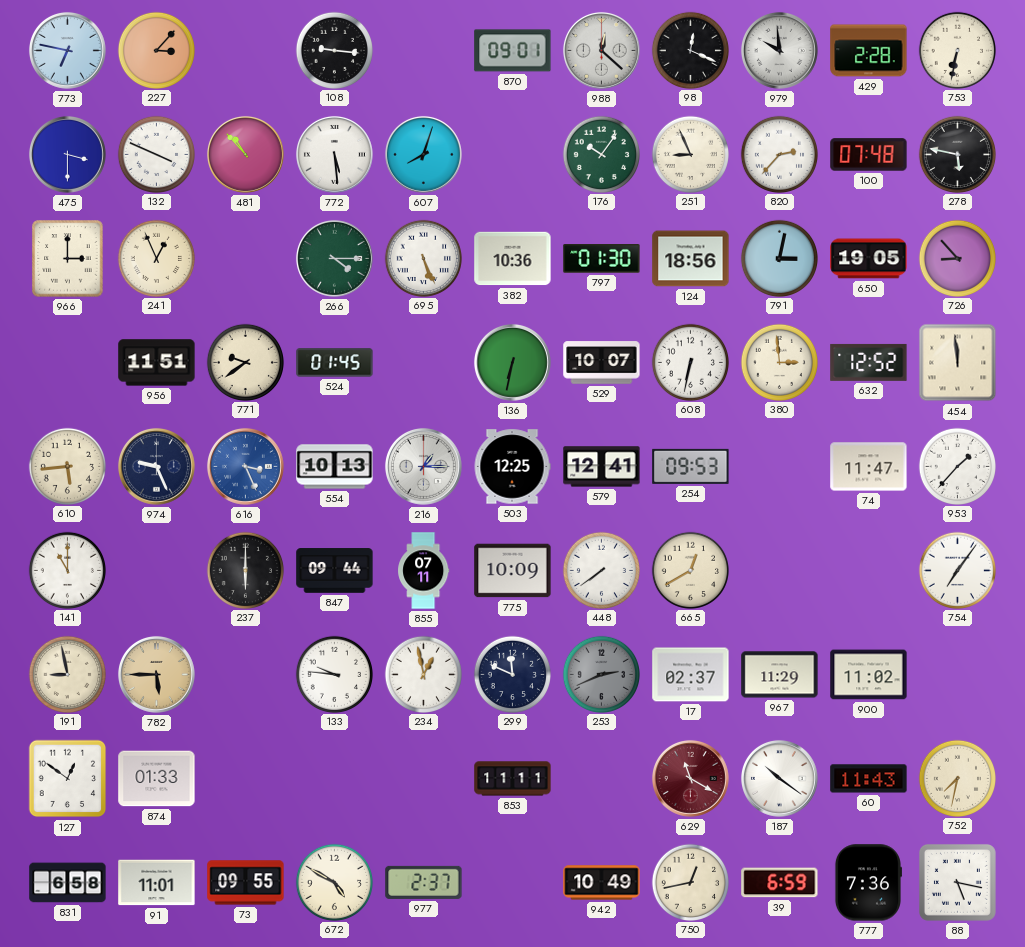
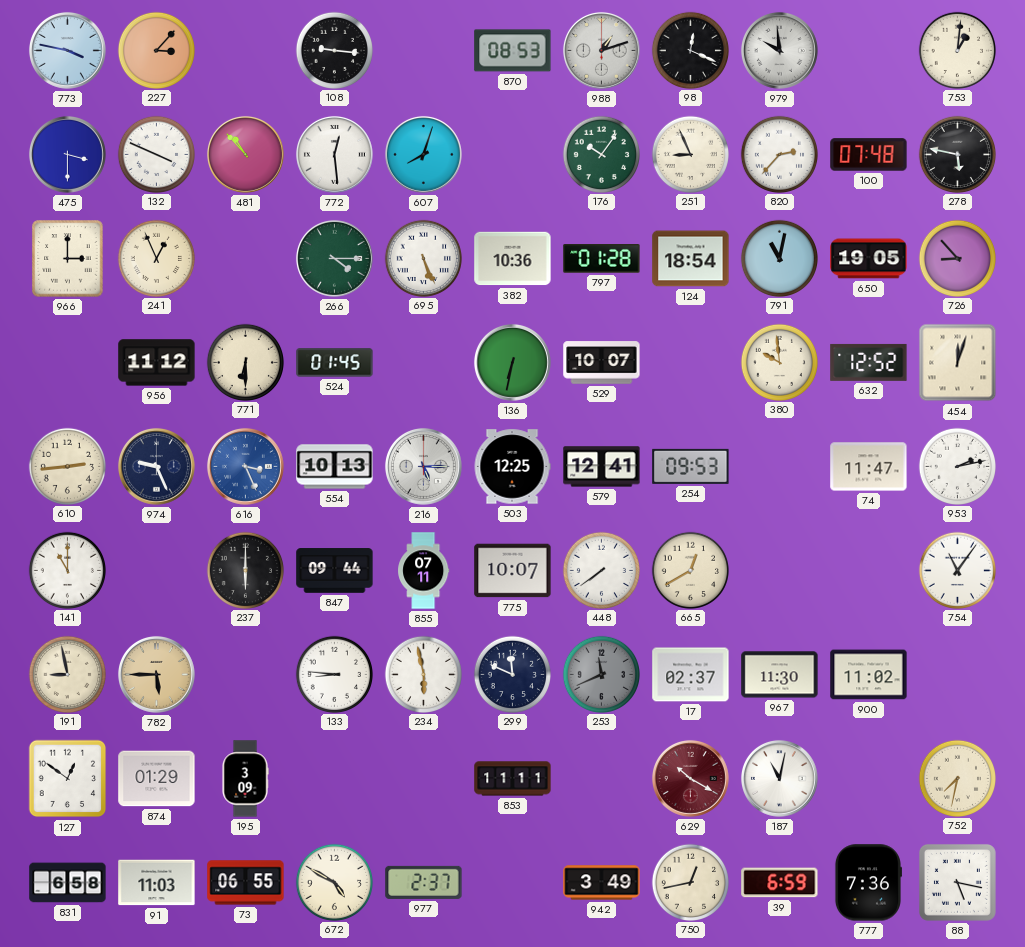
773: 6:47 -> 3:47
870: 09:01 -> 08:53
988: 12:22 -> 1:12
429: 2:28 -> none
753: 6:32 -> 1:01
772: 5:29 -> 12:29
797: 01:30 -> 01:28
124: 18:56 -> 18:54
791: 3:02 -> 11:02
956: 11:51 -> 11:12
771: 9:39 -> 6:30
608: 6:32 -> none
380: 2:59 -> 9:59
454: 11:59 -> 12:03
610: 5:44 -> 2:44
216: 1:15 -> 5:15
953: 1:37 -> 2:13
775: 10:09 -> 10:07
754: 7:06 -> 11:06
133: 9:46 -> 8:46
234: 12:58 -> 5:58
253: 2:41 -> 11:41
967: 11:29 -> 11:30
874: 01:33 -> 01:29
195: none -> 3:09
629: 11:20 -> 10:20
187: 10:21 -> 11:02
60: 11:43 -> none
91: 11:01 -> 11:03
73: 09:55 -> 06:55
942: 10:49 -> 3:49
